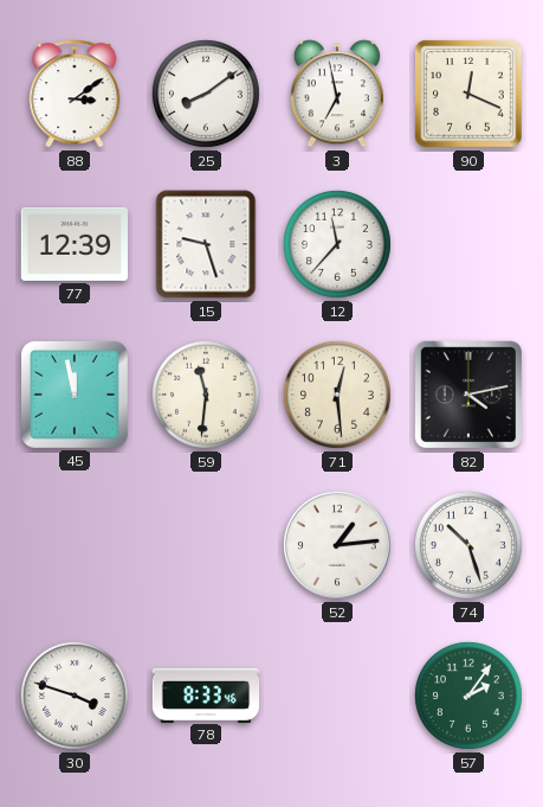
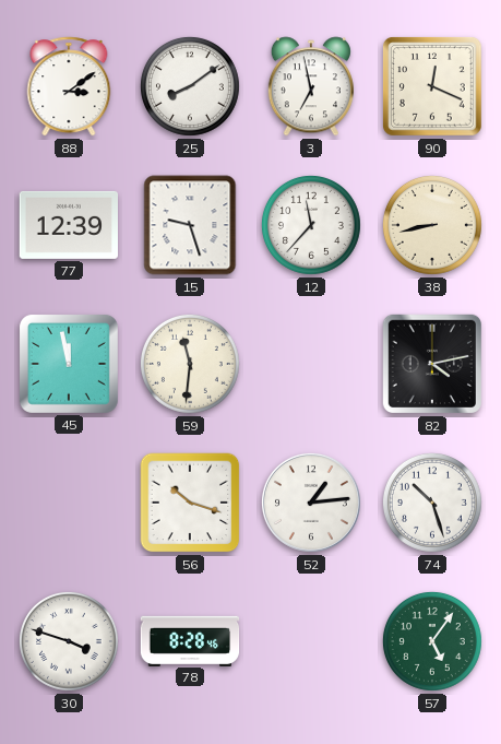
38: none -> 8:43
71: 12:29 -> none
56: none -> 10:18
78: 8:33 -> 8:28
57: 2:06 -> 5:06
